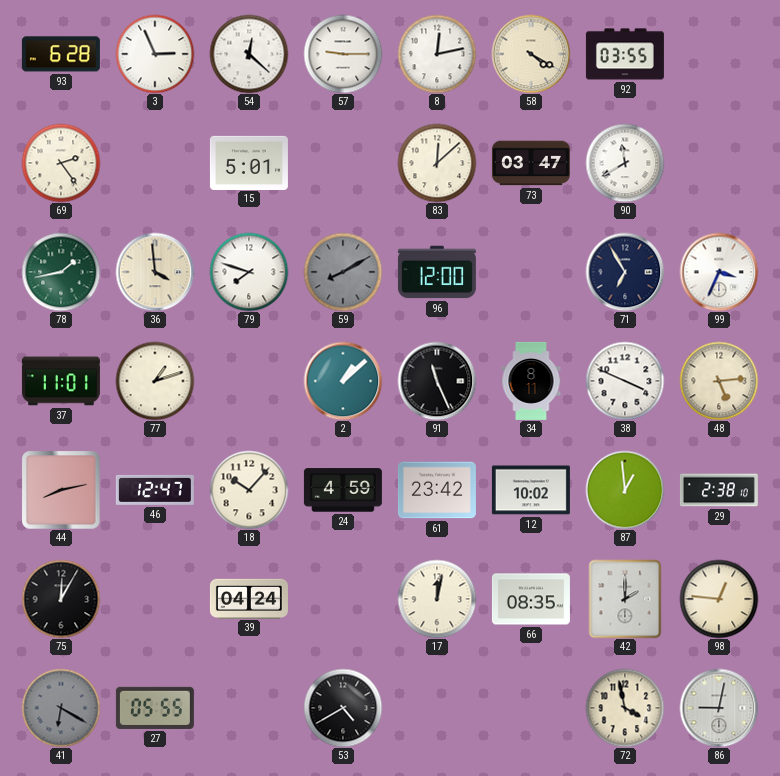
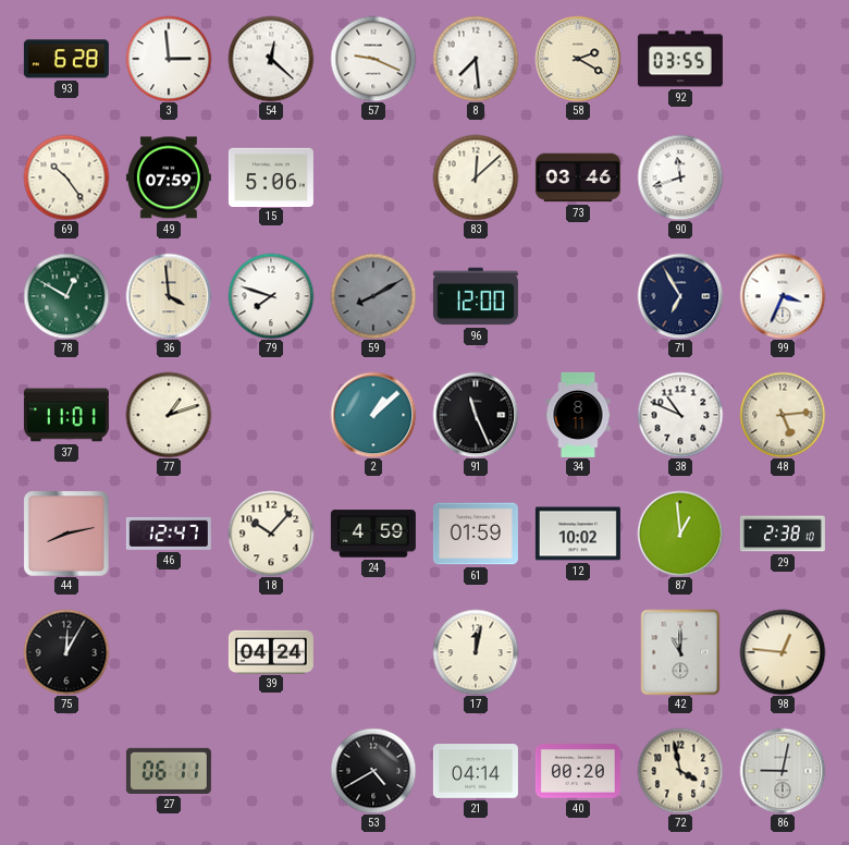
3: 2:56 -> 2:59
57: 9:15 -> 9:19
8: 12:13 -> 7:29
58: 4:20 -> 2:20
69: 2:24 -> 10:24
49: none -> 07:59
15: 5:01 -> 5:06
73: 03:47 -> 03:46
90: 11:40 -> 11:42
78: 1:43 -> 12:50
38: 3:49 -> 10:49
61: 23:42 -> 01:59
66: 08:35 -> none
42: 2:00 -> 11:00
41: 6:20 -> none
27: 05:55 -> 06:11
21: none -> 04:14
40: none -> 00:20
